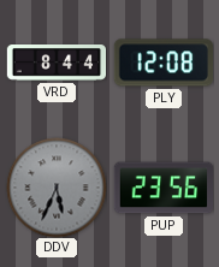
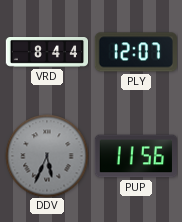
PLY: 12:08 -> 12:07
PUP: 23:56 -> 11:56
